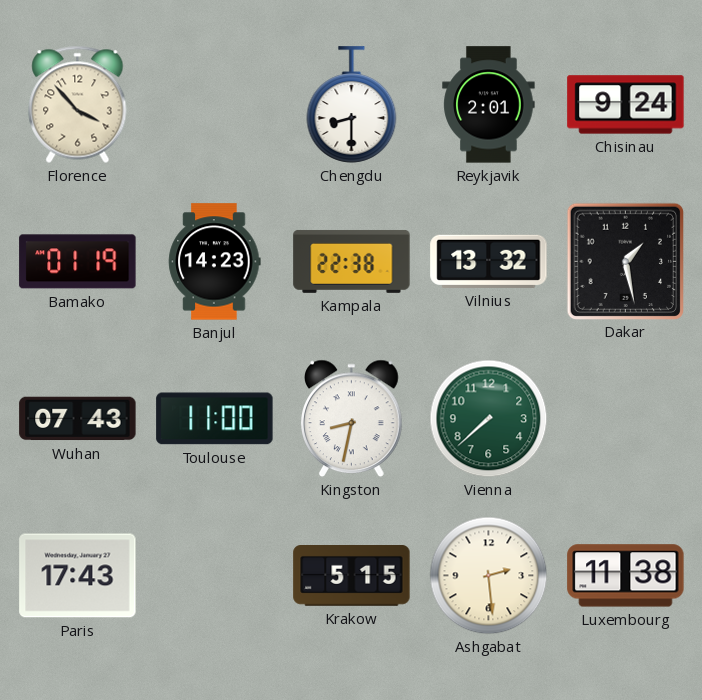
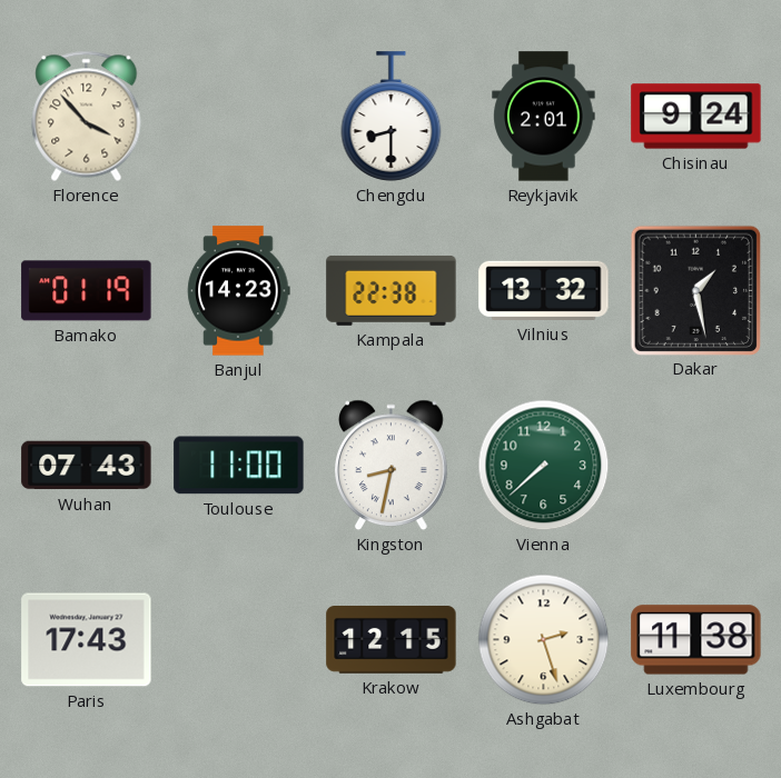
Krakow: 5:15 -> 12:15
Ashgabat: 2:29 -> 2:27
